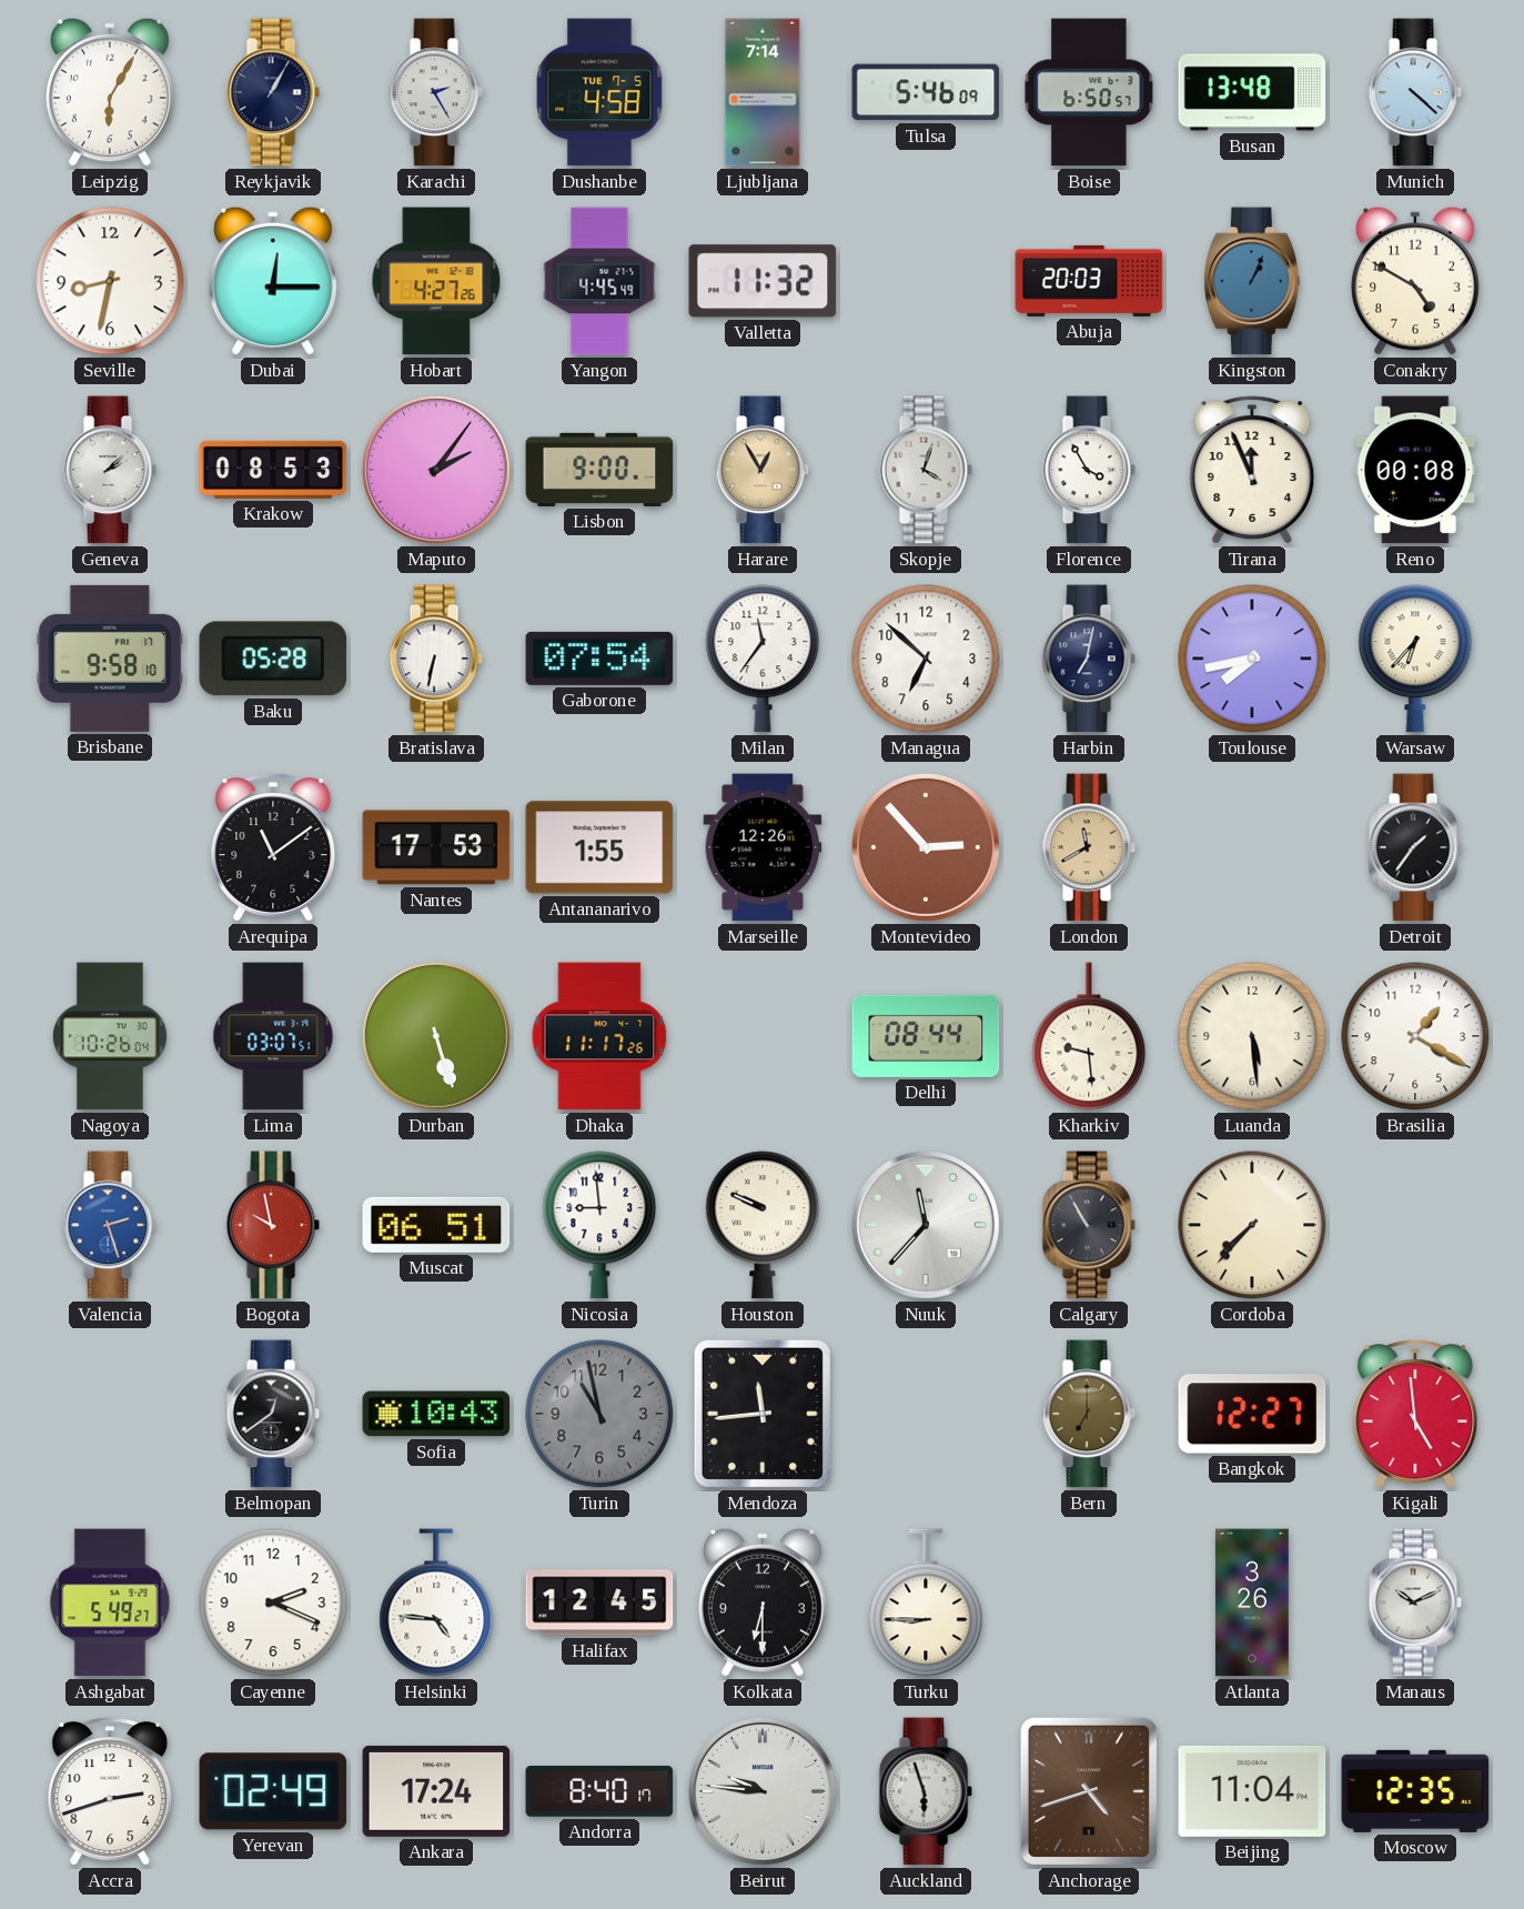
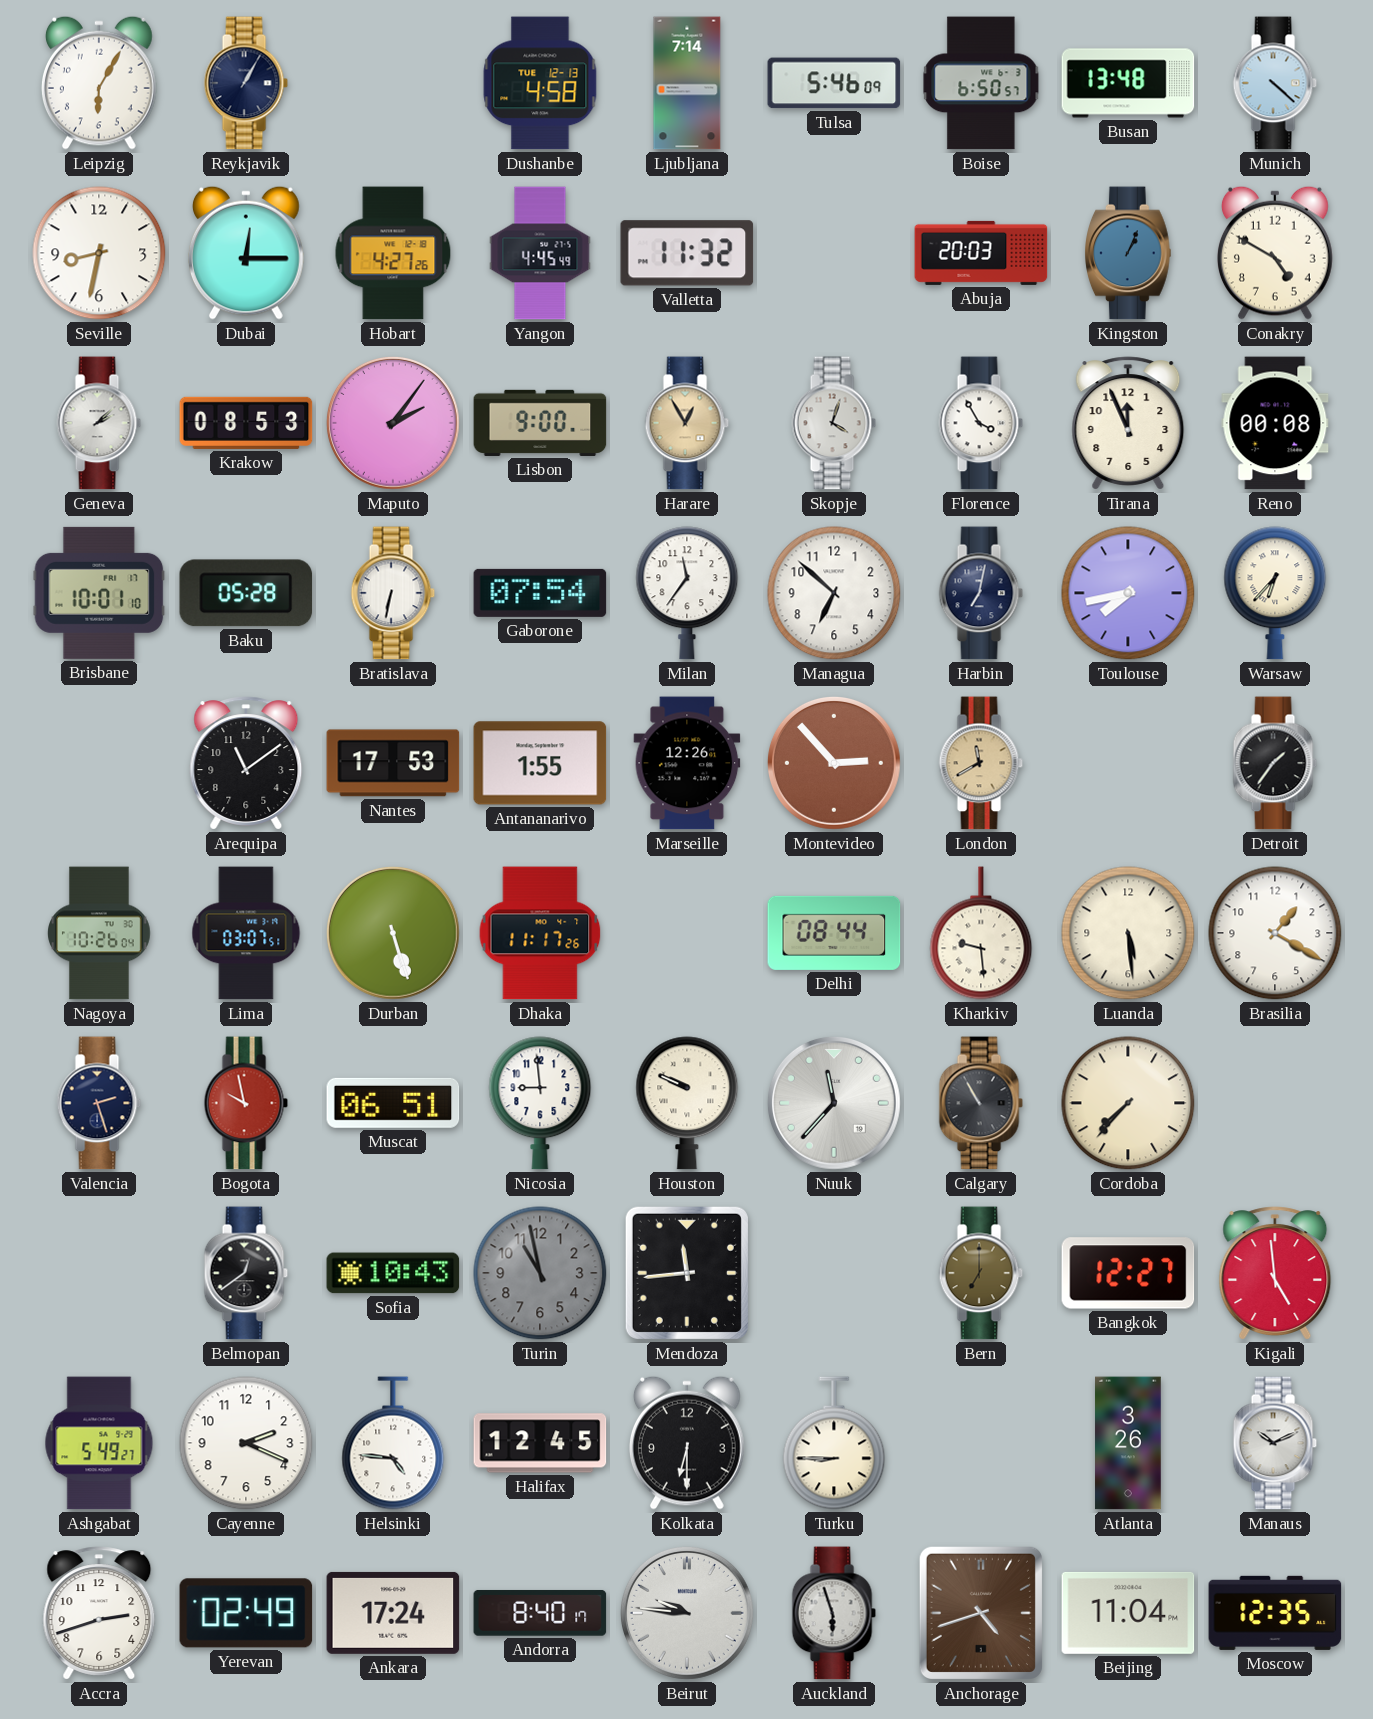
Karachi: 2:25 -> none
Dushanbe date: TUE 7-5 -> TUE 12-13
Brisbane: 9:58 -> 10:01
Valencia dial: blue -> navy
